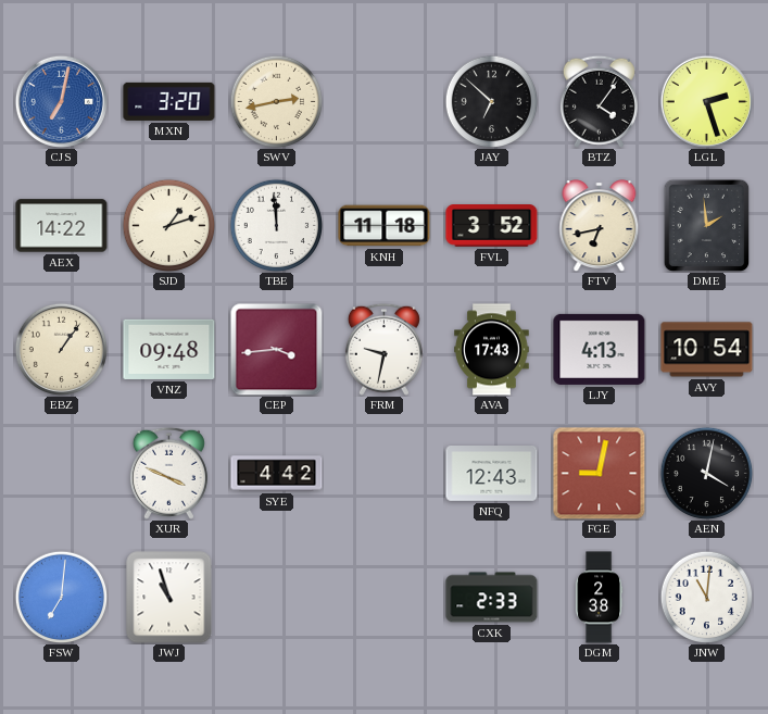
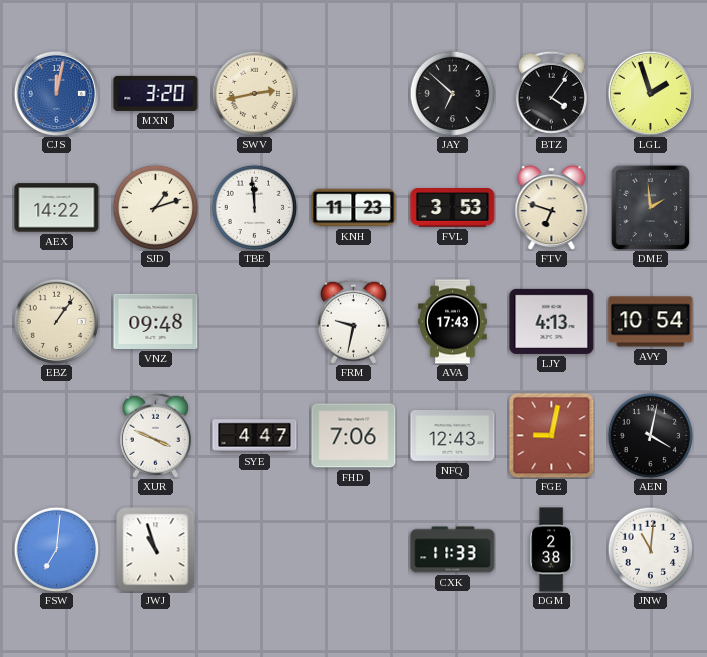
CJS: 7:02 -> 12:02
LGL: 2:27 -> 1:57
KNH: 11:18 -> 11:23
FVL: 3:52 -> 3:53
FTV: 6:43 -> 6:48
CEP: 3:44 -> none
SYE: 4:42 -> 4:47
FHD: none -> 7:06
CXK: 2:33 -> 11:33
